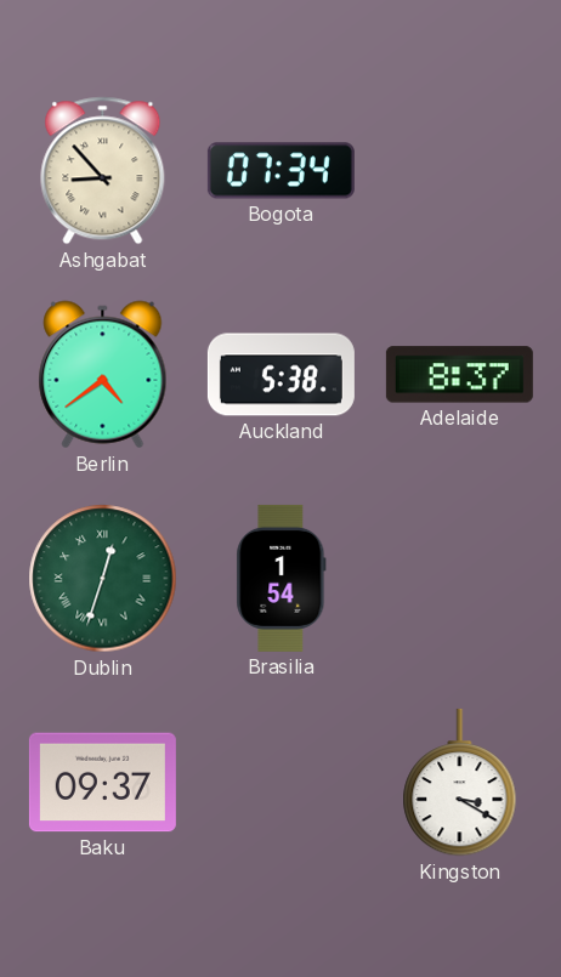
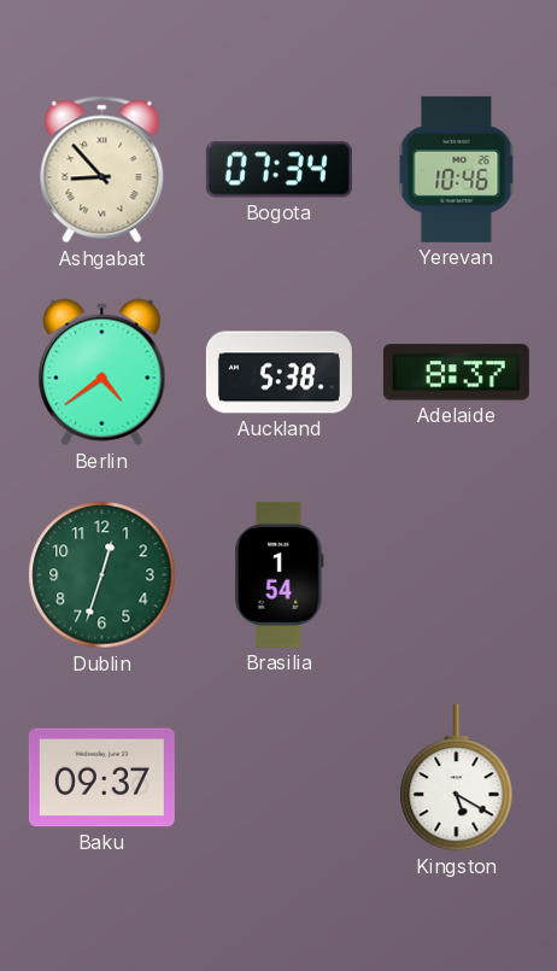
Yerevan: none -> 10:46
Dublin numerals: Roman -> Arabic
Kingston: 3:20 -> 5:20
